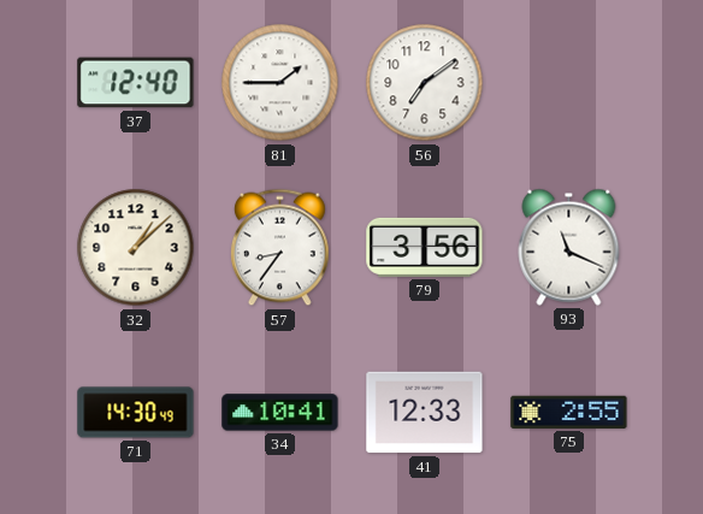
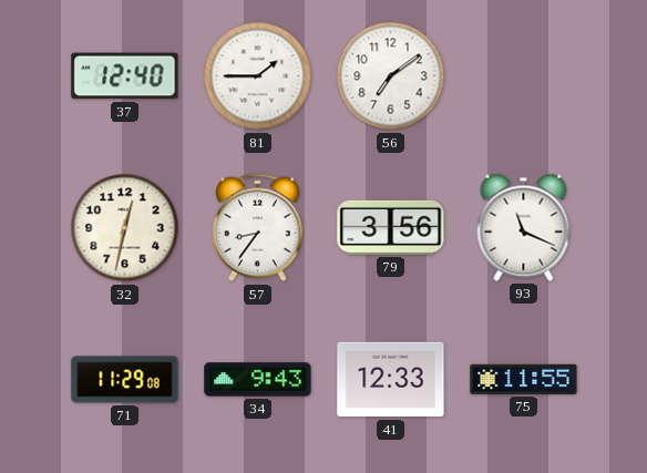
32: 1:08 -> 12:32
71: 14:30 -> 11:29
34: 10:41 -> 9:43
75: 2:55 -> 11:55
